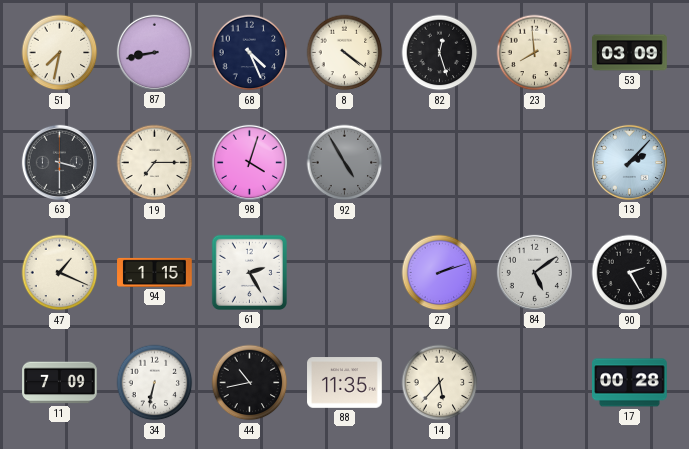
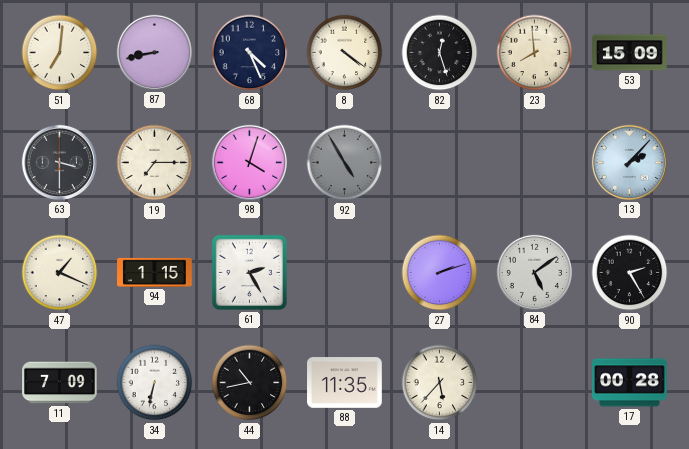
51: 7:32 -> 7:01
53: 03:09 -> 15:09
